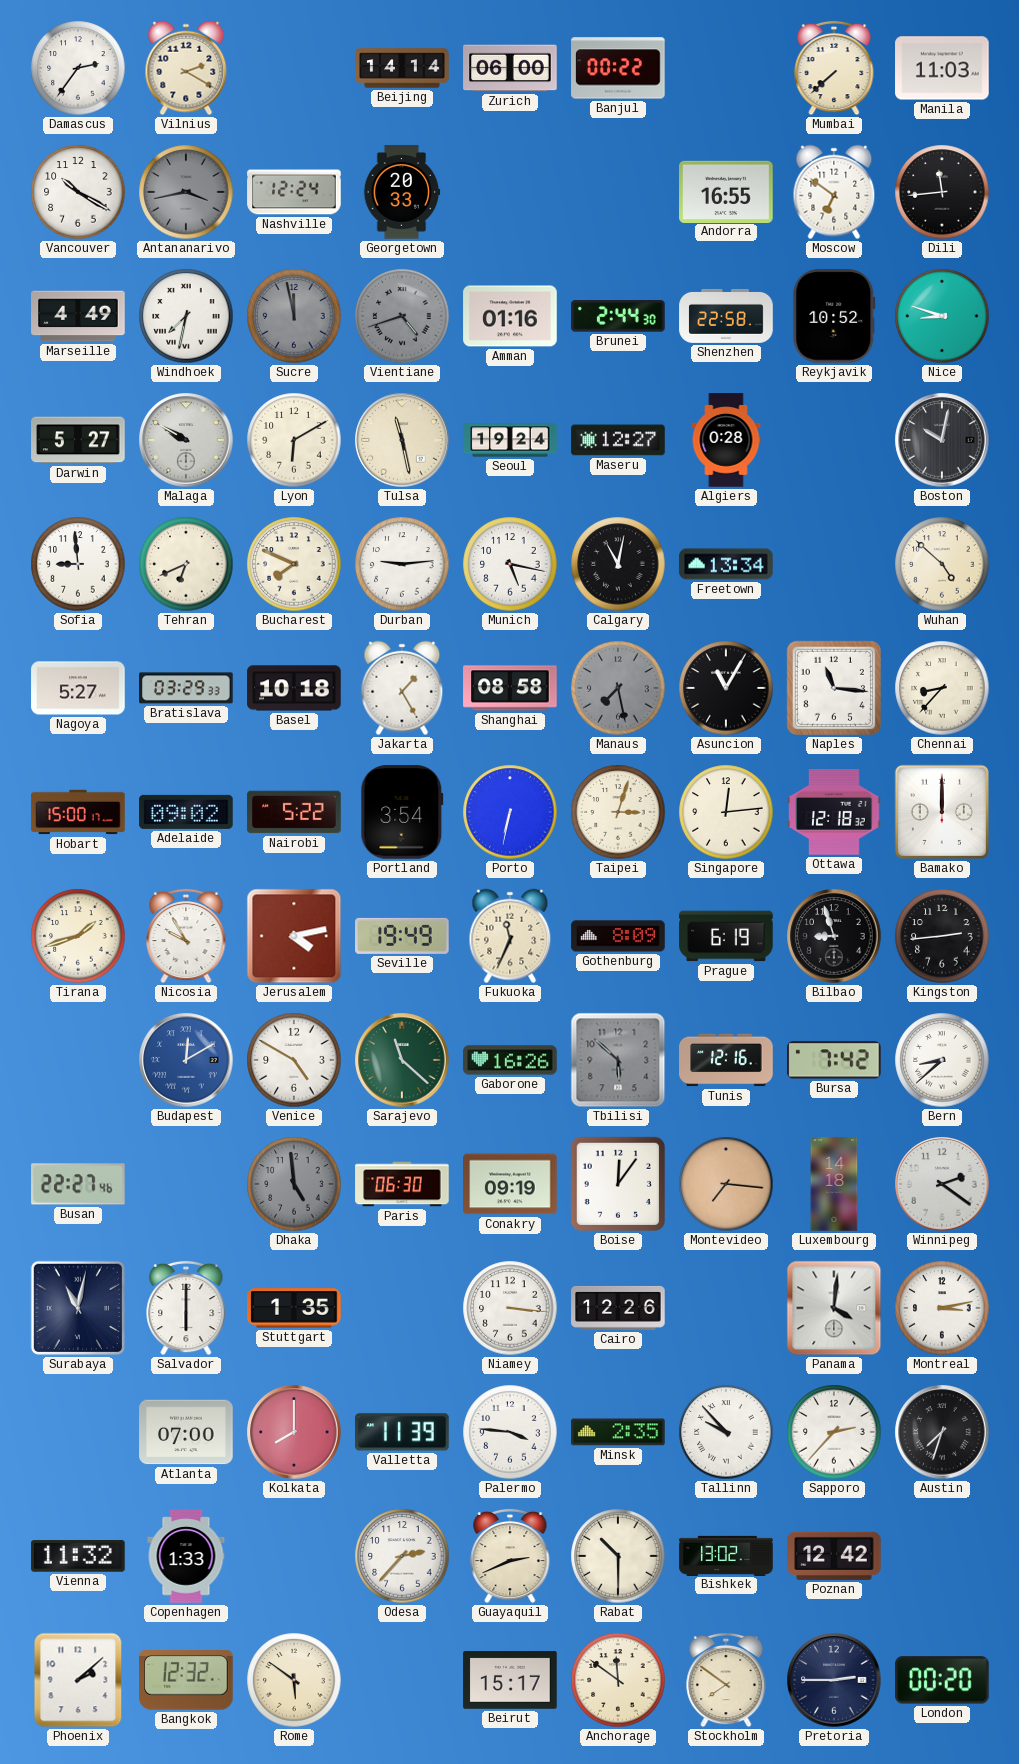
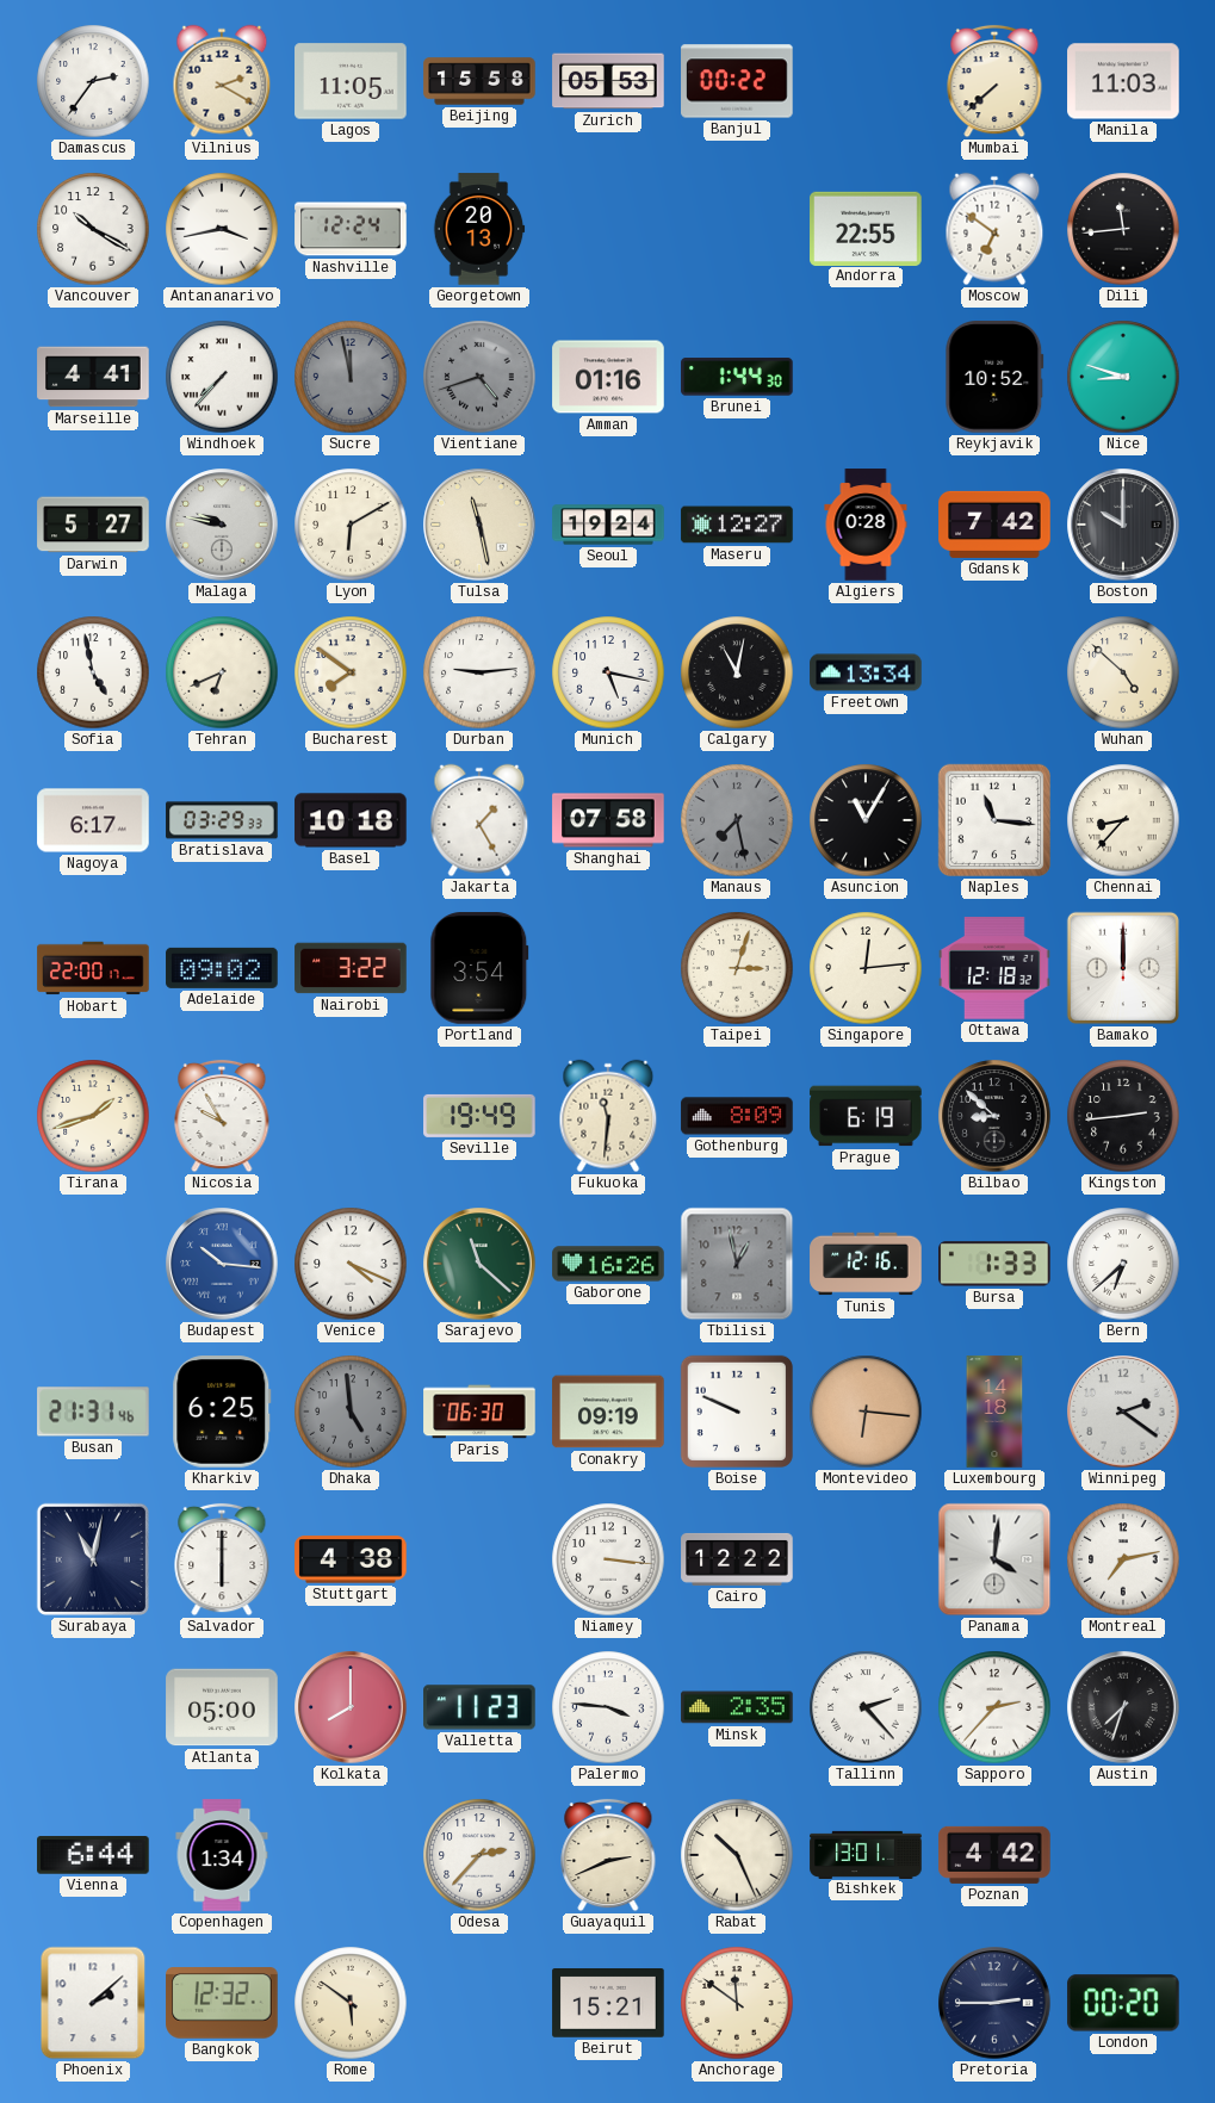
Lagos: none -> 11:05
Beijing: 14:14 -> 15:58
Zurich: 06:00 -> 05:53
Antananarivo dial: grey -> white
Georgetown: 20:33 -> 20:13
Andorra: 16:55 -> 22:55
Marseille: 4:49 -> 4:41
Windhoek: 7:32 -> 7:37
Brunei: 2:44 -> 1:44
Shenzhen: 22:58 -> none
Malaga: 9:50 -> 9:47
Gdansk: none -> 7:42
Boston: 10:02 -> 10:00
Sofia: 8:59 -> 4:58
Bucharest: 7:49 -> 7:51
Nagoya: 5:27 -> 6:17
Shanghai: 08:58 -> 07:58
Hobart: 15:00 -> 22:00
Nairobi: 5:22 -> 3:22
Porto: 6:32 -> none
Jerusalem: 4:13 -> none
Fukuoka: 11:34 -> 11:31
Bilbao: 8:57 -> 8:52
Budapest: 12:10 -> 10:16
Venice: 4:50 -> 4:19
Tbilisi: 5:52 -> 12:58
Bursa: 7:42 -> 1:33
Bern: 8:38 -> 6:38
Busan: 22:27 -> 21:31
Kharkiv: none -> 6:25
Boise: 12:06 -> 9:49
Montevideo: 7:16 -> 6:16
Stuttgart: 1:35 -> 4:38
Cairo: 12:26 -> 12:22
Montreal: 3:13 -> 7:13
Atlanta: 07:00 -> 05:00
Valletta: 11:39 -> 11:23
Tallinn: 9:53 -> 2:23
Vienna: 11:32 -> 6:44
Copenhagen: 1:33 -> 1:34
Rabat: 10:30 -> 10:26
Bishkek: 13:02 -> 13:01
Poznan: 12:42 -> 4:42
Beirut: 15:17 -> 15:21
Stockholm: 7:51 -> none
